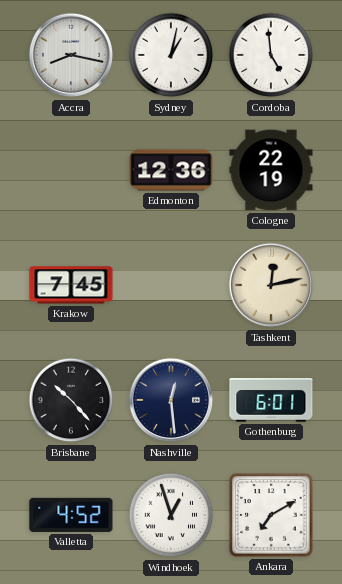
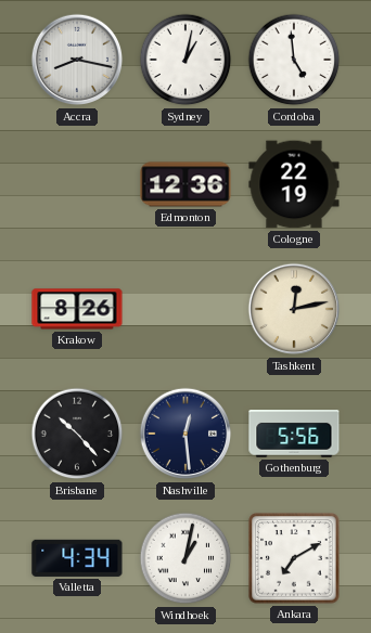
Krakow: 7:45 -> 8:26
Gothenburg: 6:01 -> 5:56
Valletta: 4:52 -> 4:34
Windhoek: 12:57 -> 1:02
